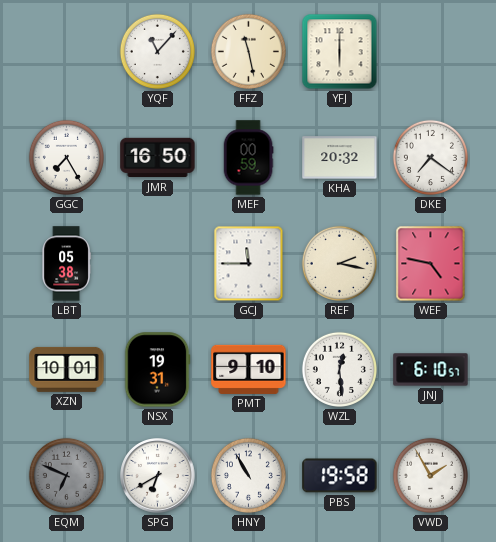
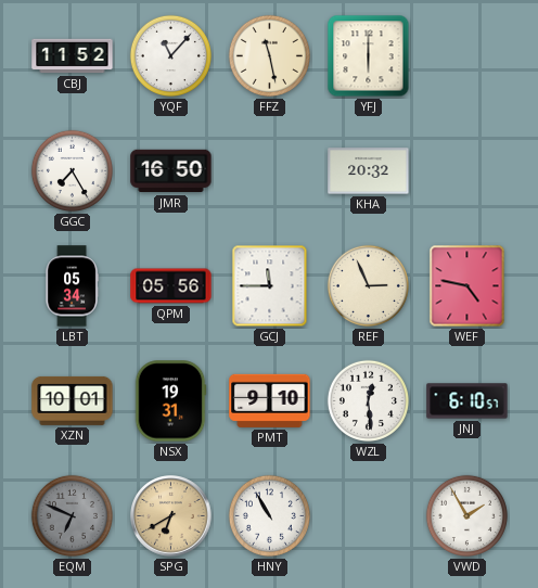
CBJ: none -> 11:52
MEF: 00:59 -> none
DKE: 7:21 -> none
LBT: 05:38 -> 05:34
QPM: none -> 05:56
REF: 2:17 -> 2:56
SPG dial: white -> champagne
PBS: 19:58 -> none
